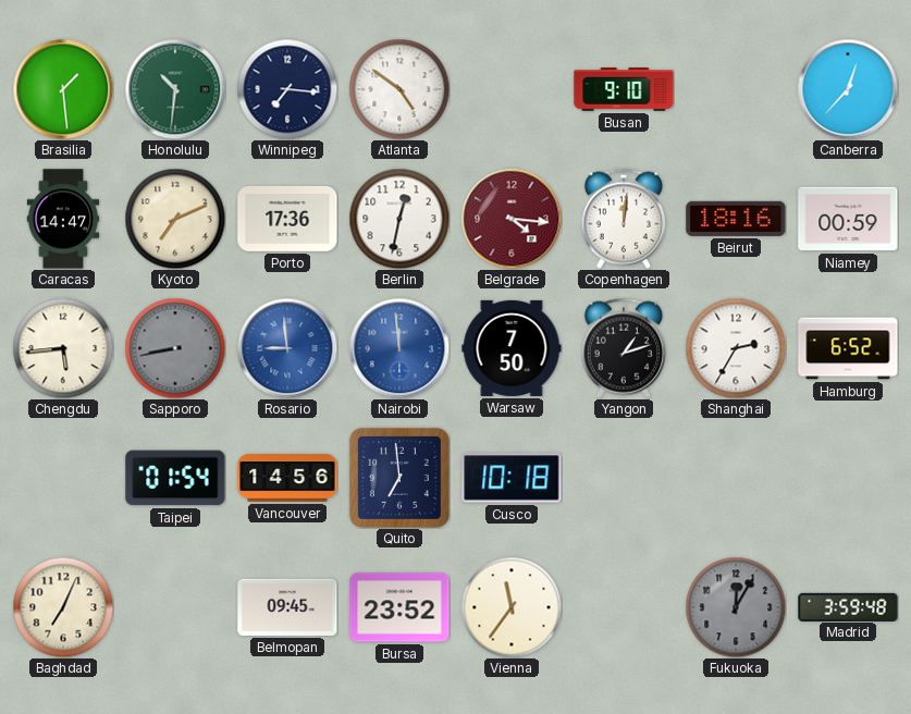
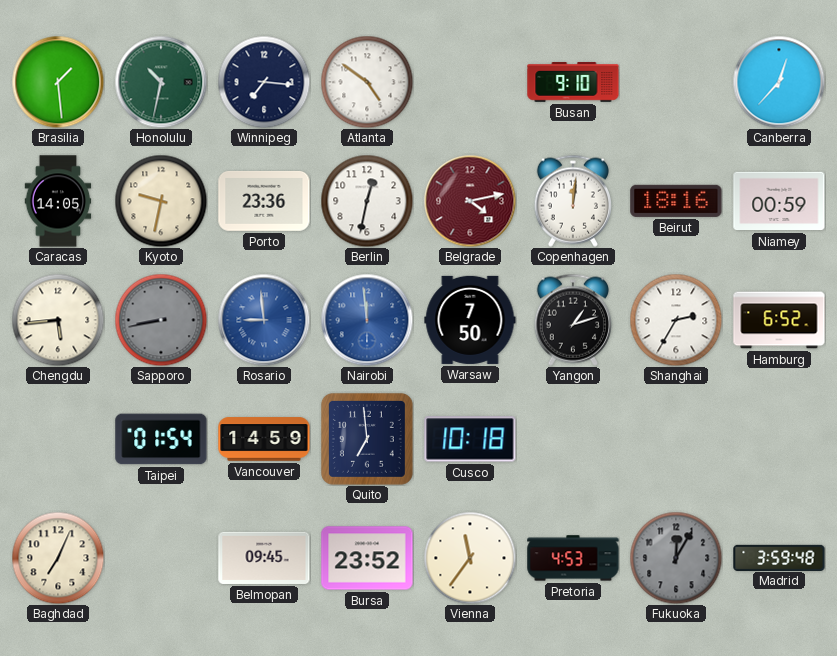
Honolulu: 10:31 -> 10:32
Caracas: 14:47 -> 14:05
Kyoto: 7:11 -> 9:32
Porto: 17:36 -> 23:36
Belgrade: 4:16 -> 4:13
Vancouver: 14:56 -> 14:59
Pretoria: none -> 4:53
